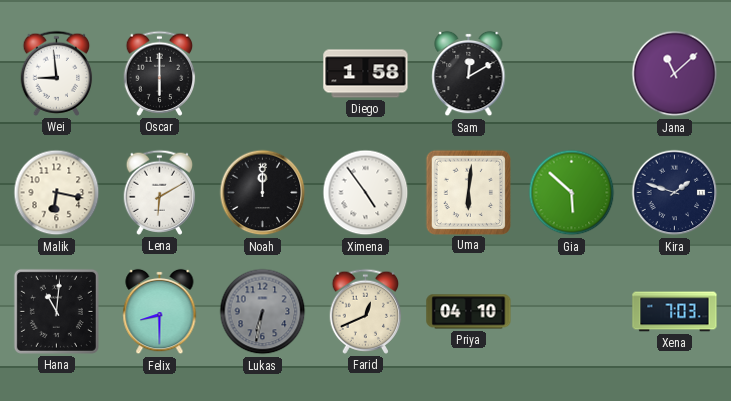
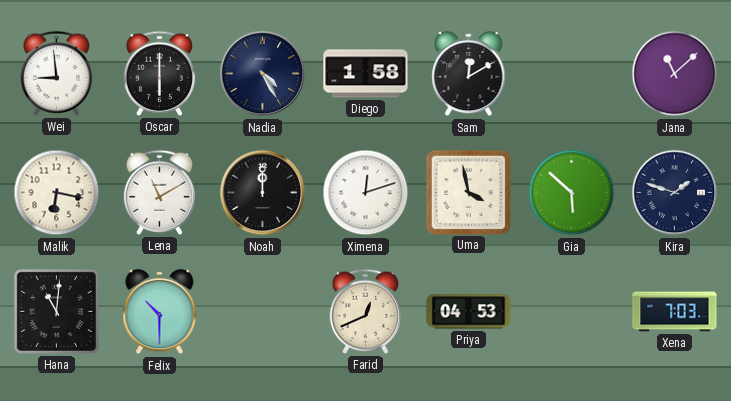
Nadia: none -> 4:25
Lena: 6:10 -> 11:10
Ximena: 4:54 -> 12:12
Uma: 6:01 -> 3:58
Felix: 8:30 -> 10:30
Lukas: 6:32 -> none
Priya: 04:10 -> 04:53
